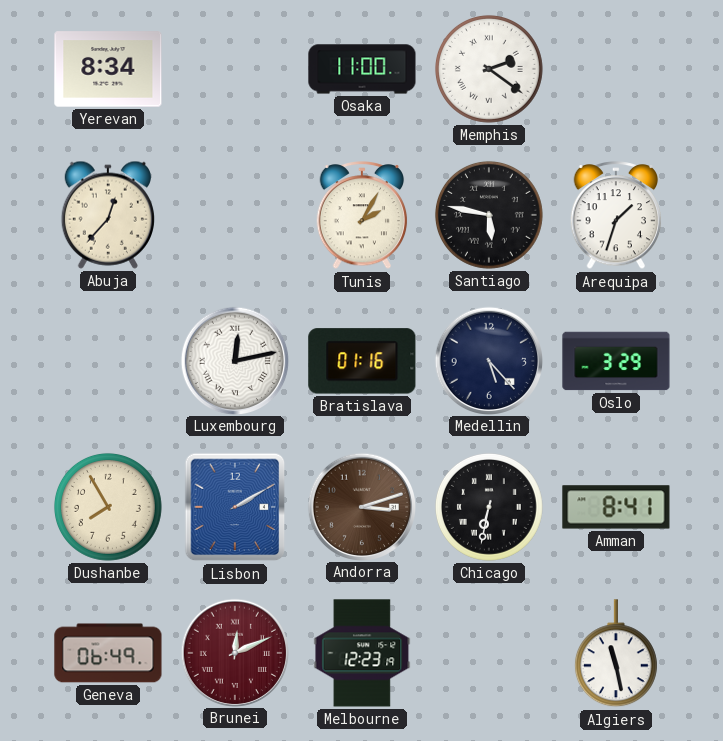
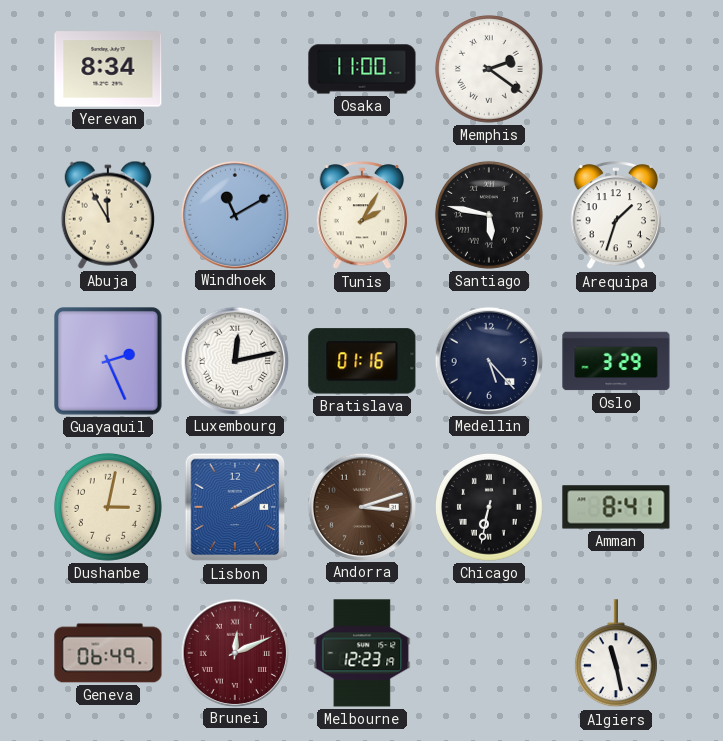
Abuja: 12:37 -> 11:55
Windhoek: none -> 11:10
Guayaquil: none -> 2:26
Dushanbe: 7:55 -> 3:02
